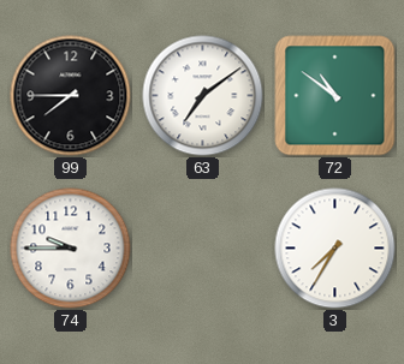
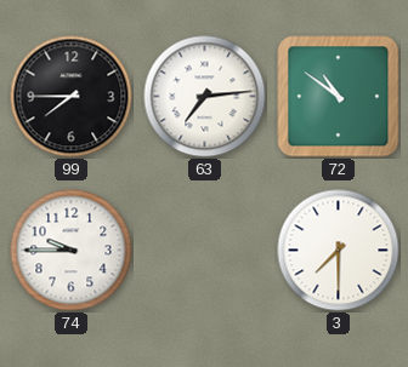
63: 7:09 -> 7:14
3: 7:35 -> 7:30
